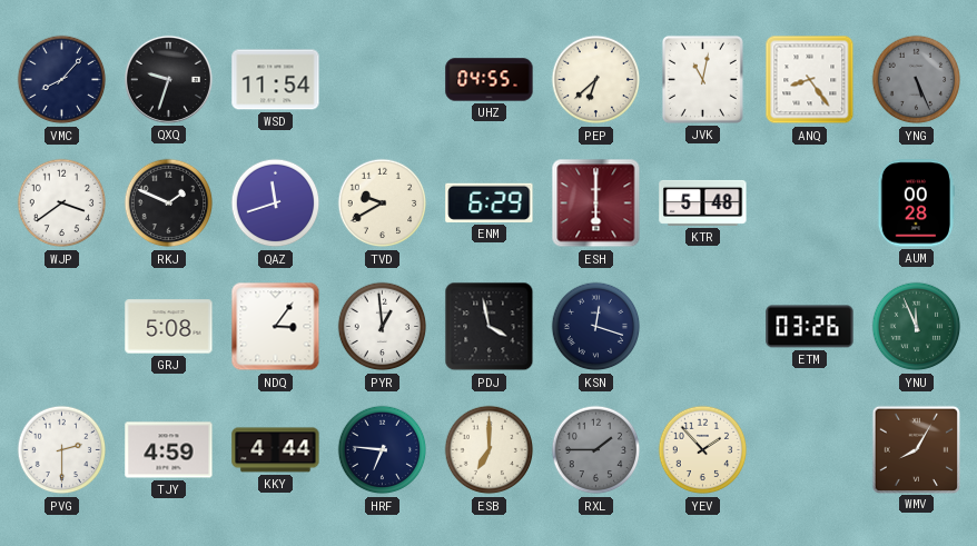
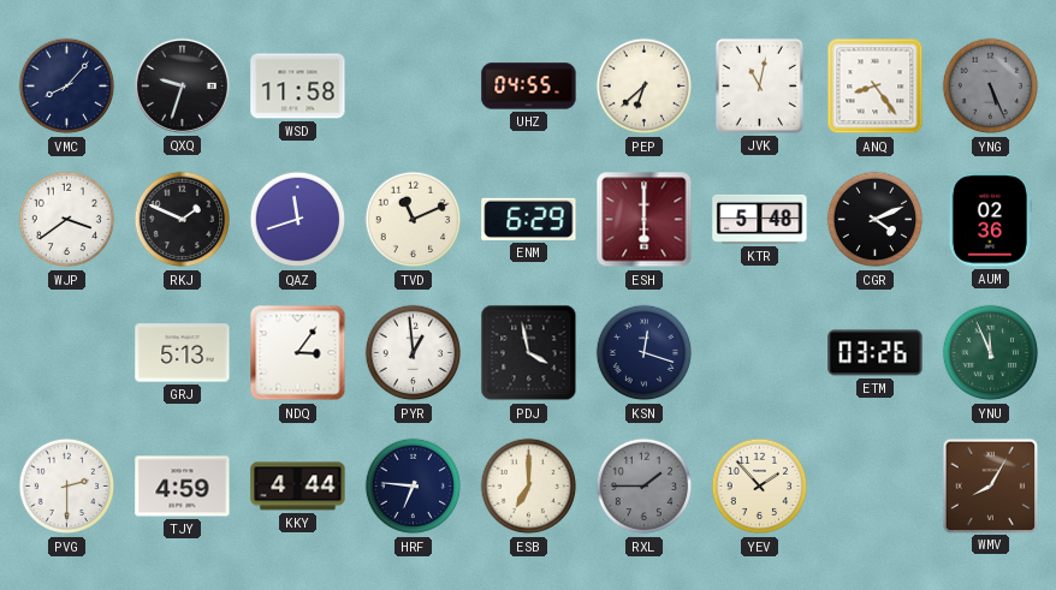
WSD: 11:54 -> 11:58
TVD: 9:40 -> 11:11
CGR: none -> 4:11
AUM: 00:28 -> 02:36
GRJ: 5:08 -> 5:13
